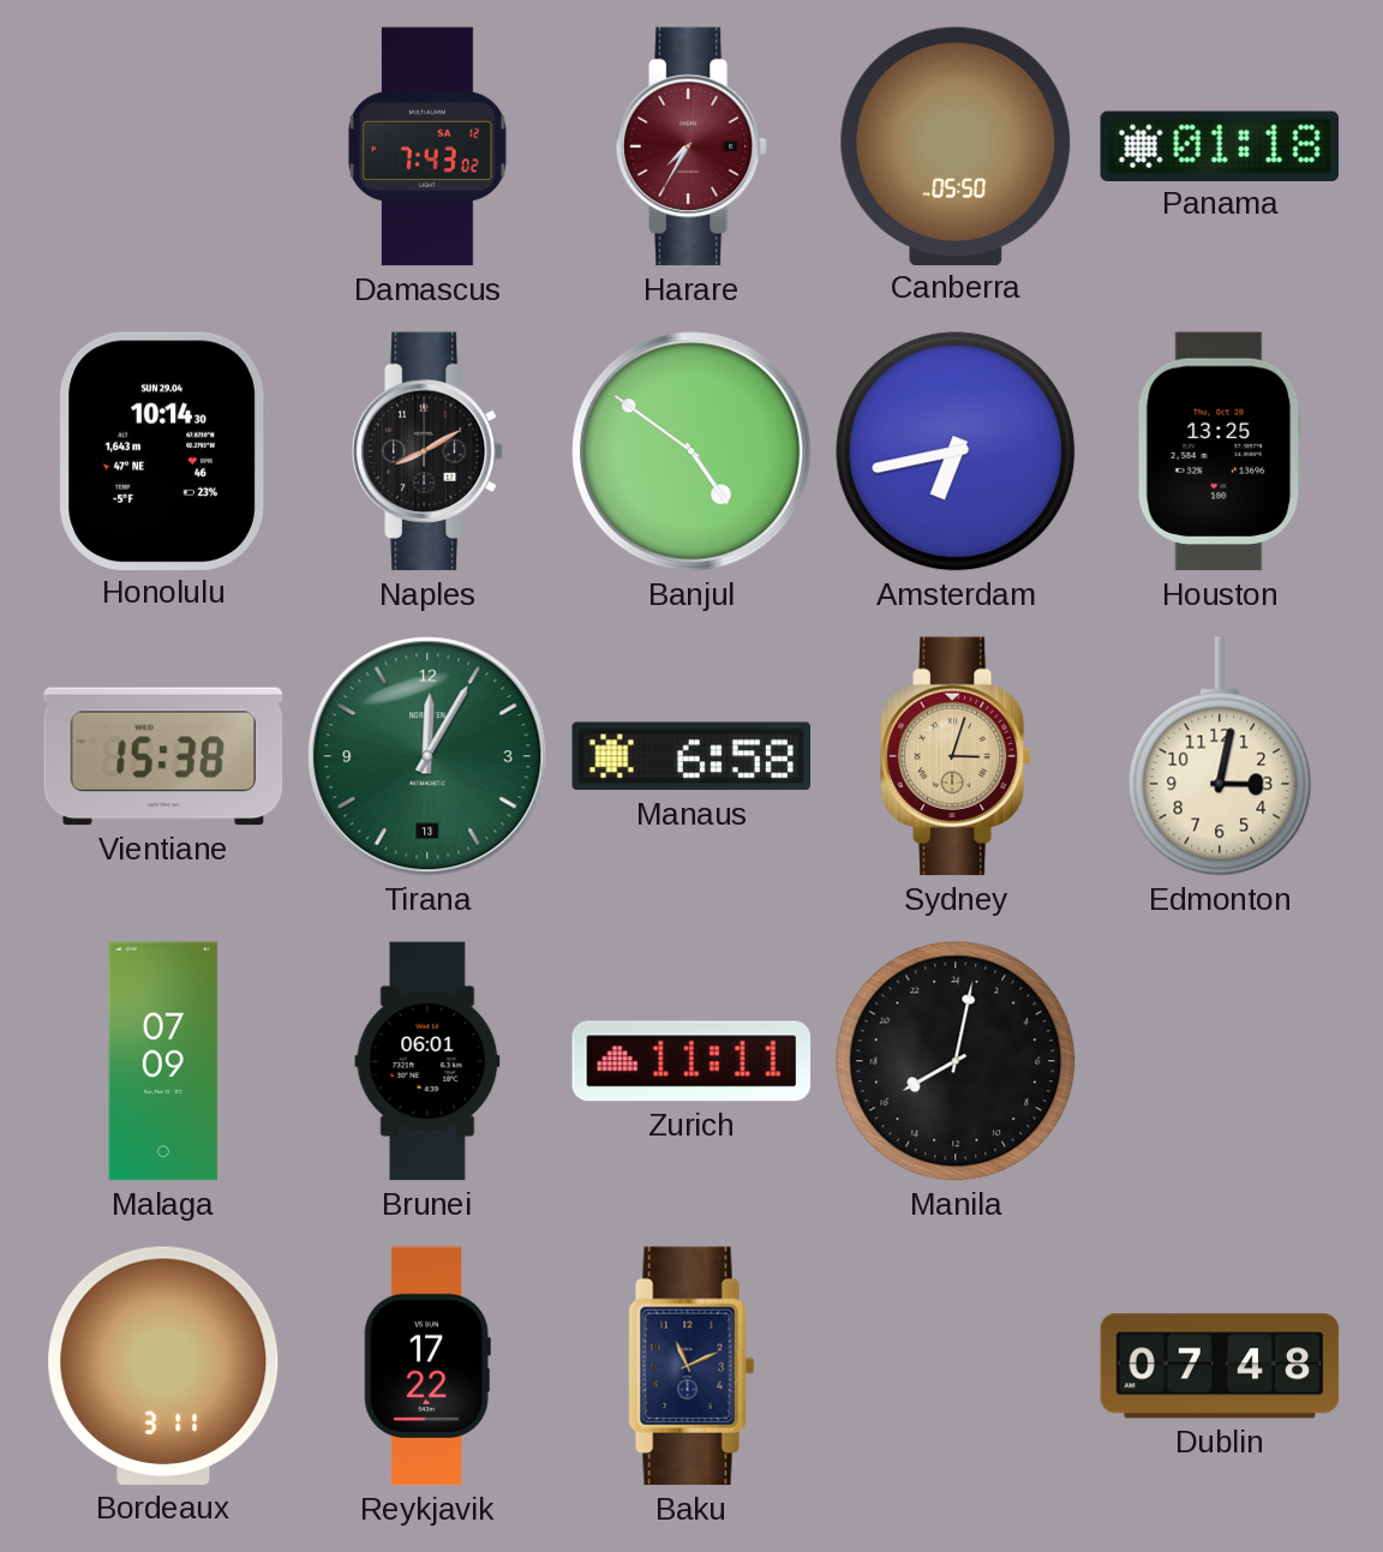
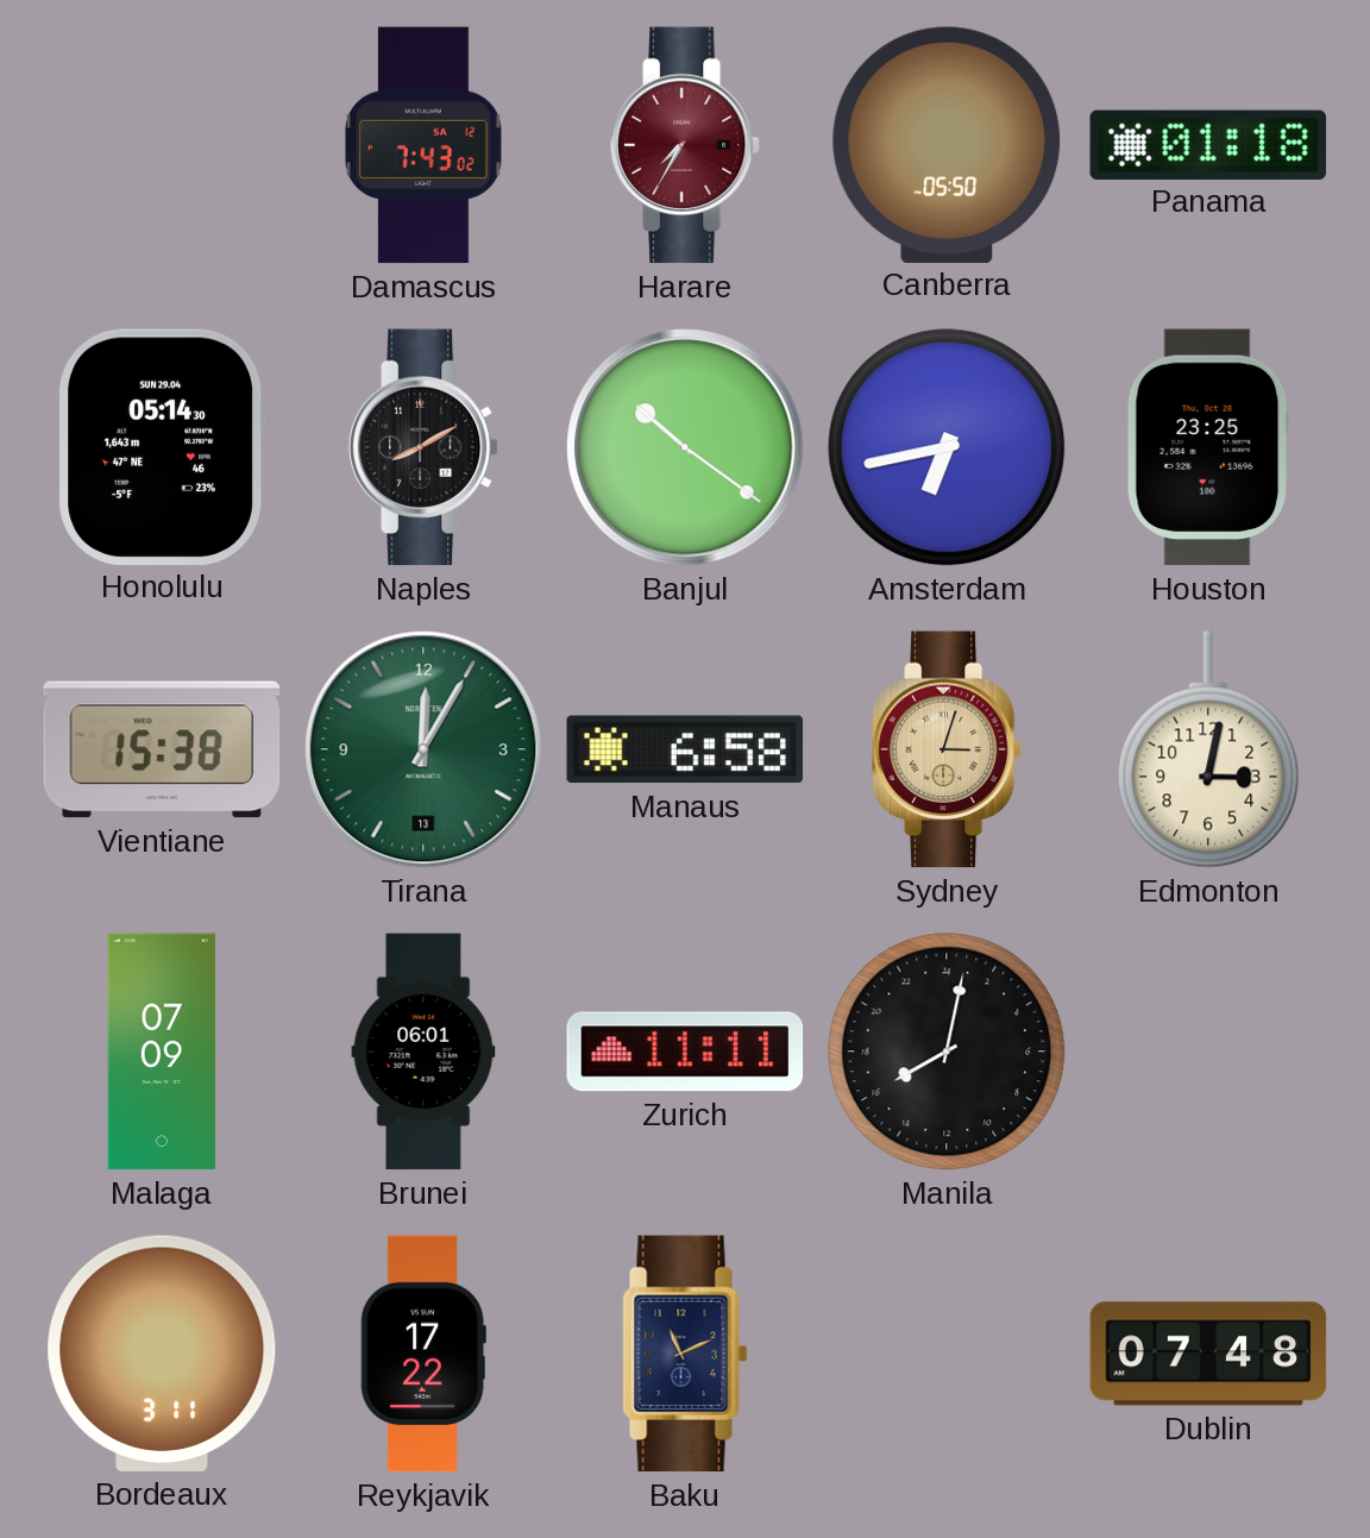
Honolulu: 10:14 -> 05:14
Banjul: 4:51 -> 10:21
Houston: 13:25 -> 23:25
